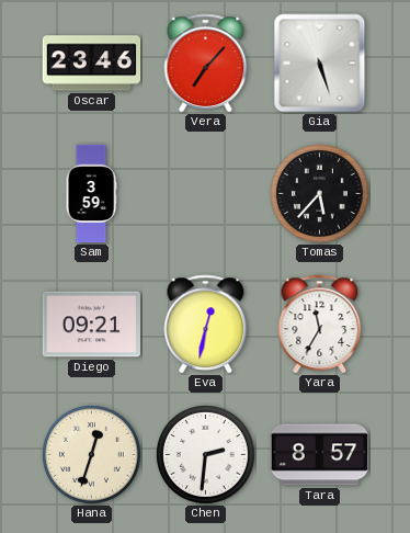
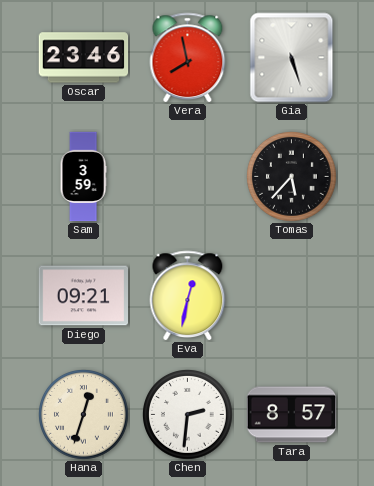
Vera: 7:07 -> 7:58
Yara: 11:35 -> none
